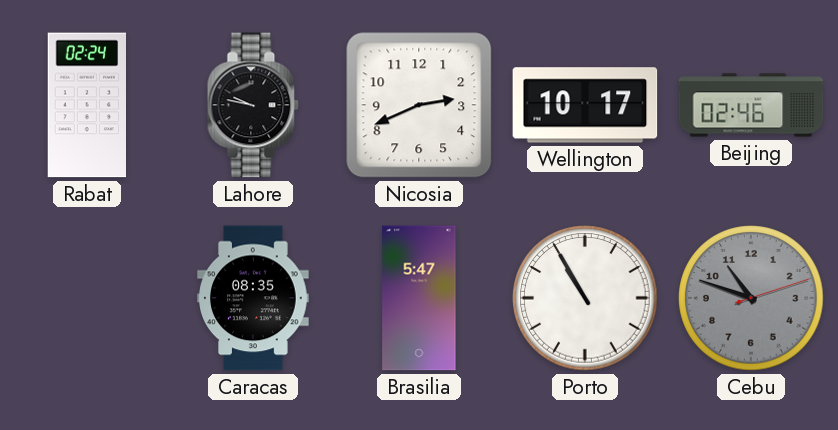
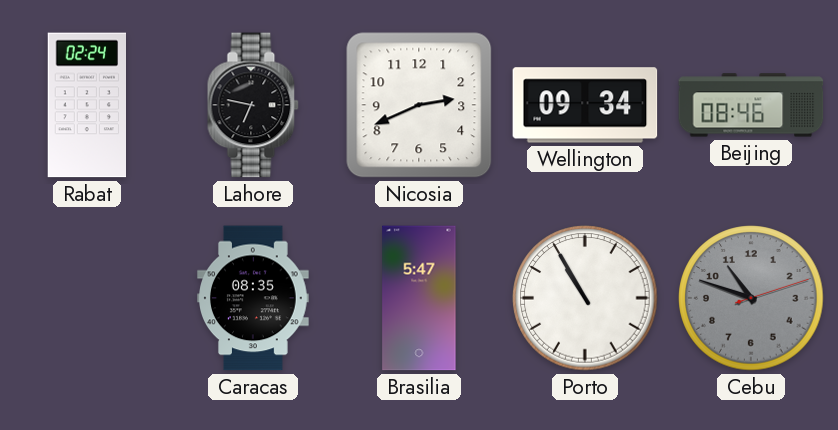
Lahore: 9:47 -> 6:47
Wellington: 10:17 -> 09:34
Beijing: 02:46 -> 08:46
